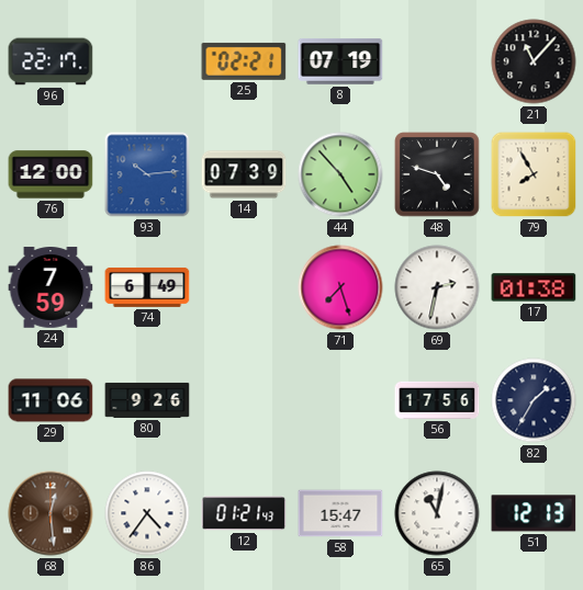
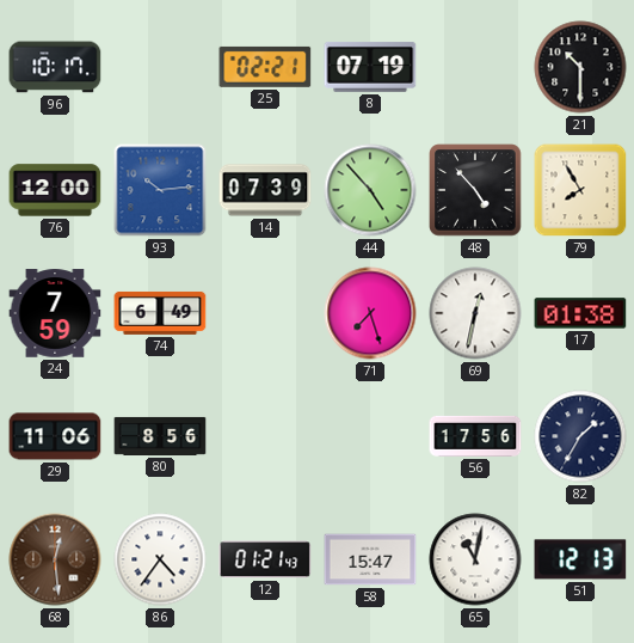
96: 22:17 -> 10:17
21: 11:07 -> 10:30
48: 4:48 -> 4:53
69: 2:32 -> 12:32
80: 9:26 -> 8:56
